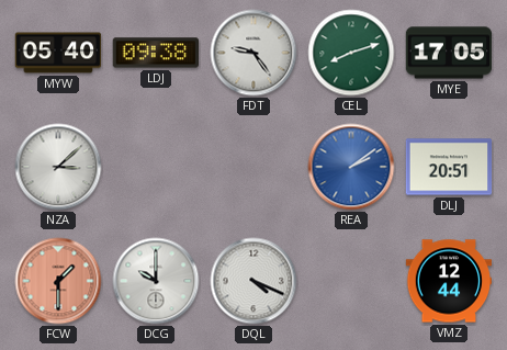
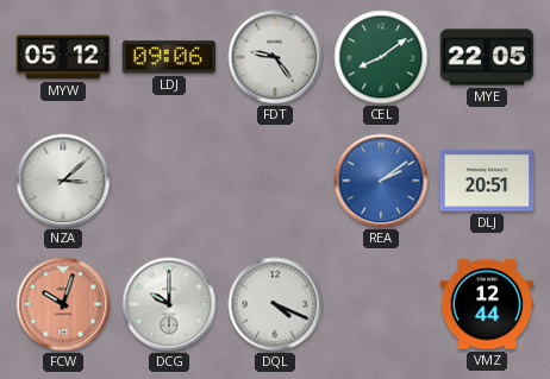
MYW: 05:40 -> 05:12
LDJ: 09:38 -> 09:06
CEL: 8:12 -> 8:09
MYE: 17:05 -> 22:05
FCW: 1:30 -> 10:03
